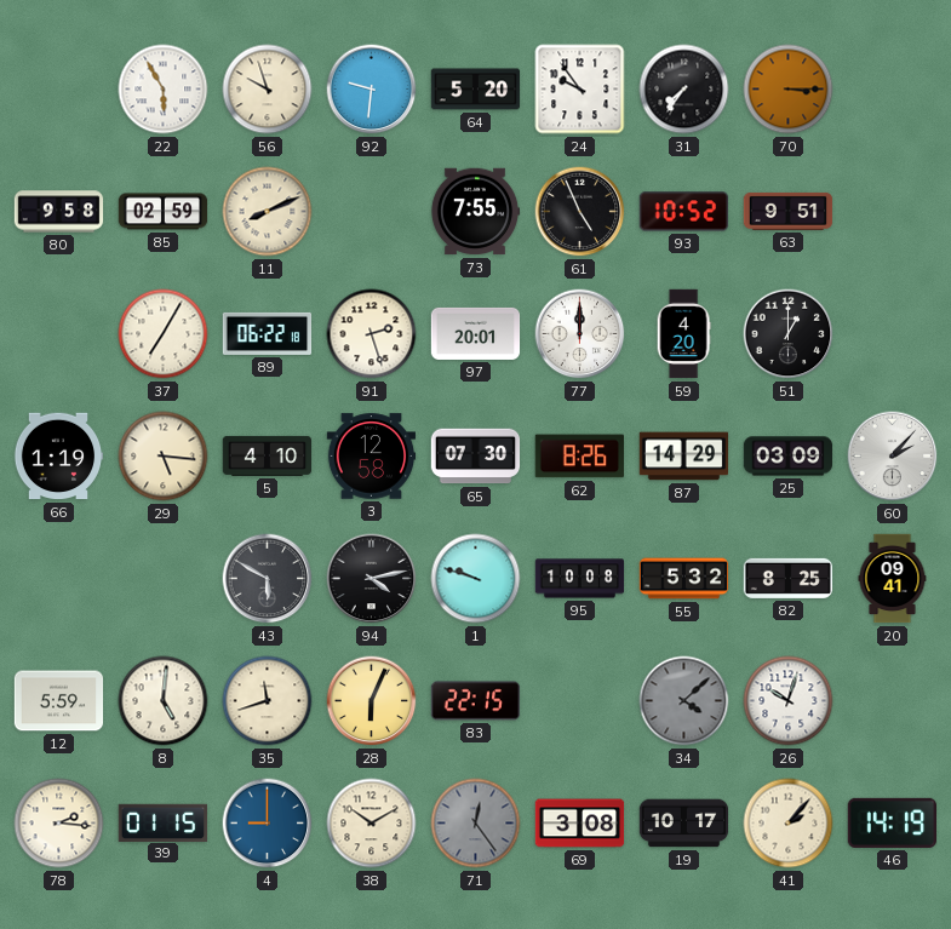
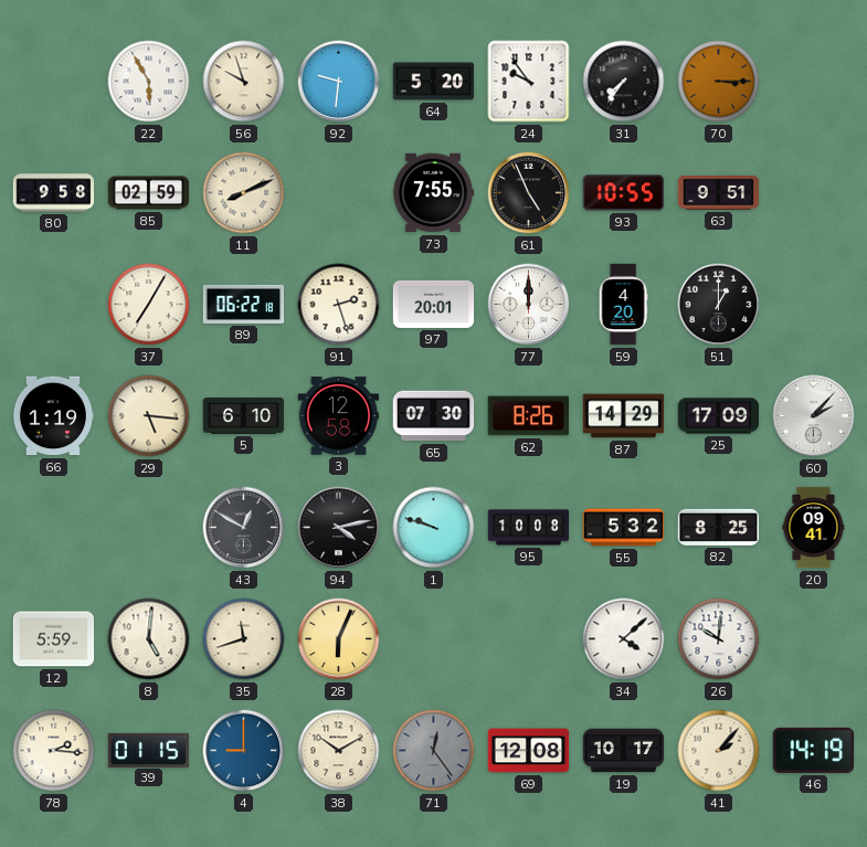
93: 10:52 -> 10:55
5: 4:10 -> 6:10
25: 03:09 -> 17:09
43: 5:50 -> 12:50
83: 22:15 -> none
34 dial: grey -> white
26: 10:03 -> 10:01
69: 3:08 -> 12:08
